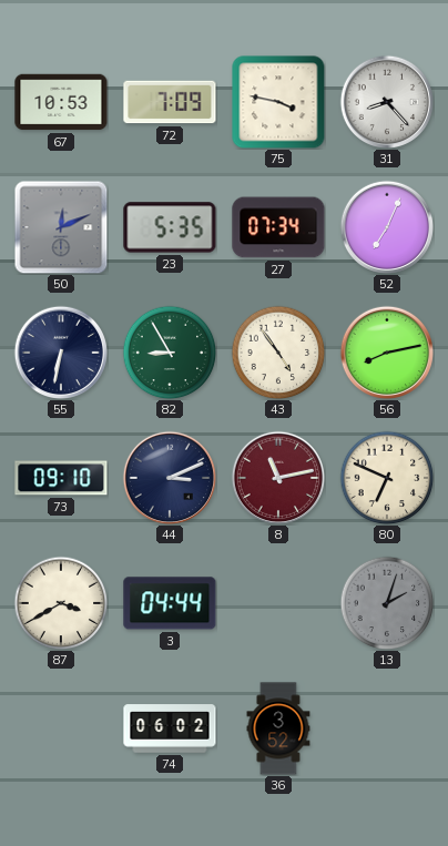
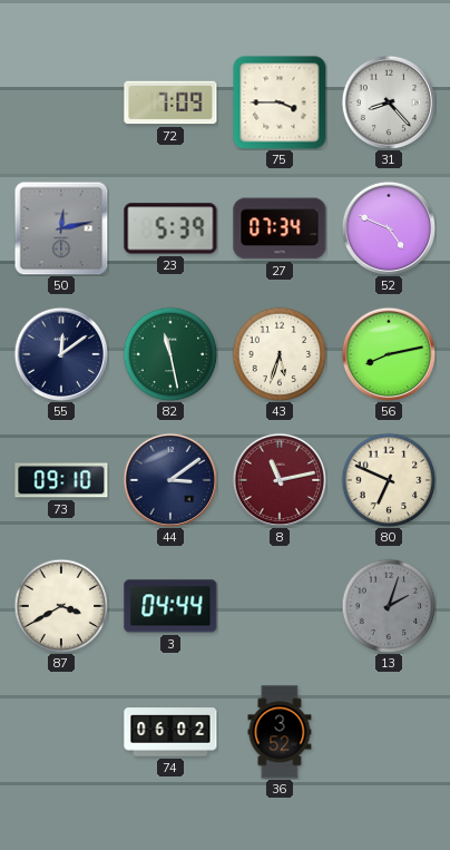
67: 10:53 -> none
75: 3:47 -> 3:45
50: 12:11 -> 12:13
23: 5:35 -> 5:39
52: 7:04 -> 4:49
55: 6:32 -> 12:09
82: 8:55 -> 11:28
43: 4:54 -> 5:33
44: 3:11 -> 3:09
